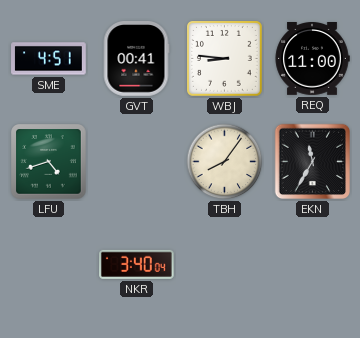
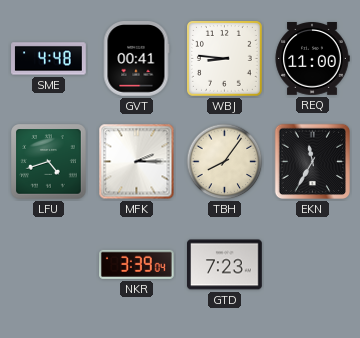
SME: 4:51 -> 4:48
MFK: none -> 2:15
NKR: 3:40 -> 3:39
GTD: none -> 7:23
